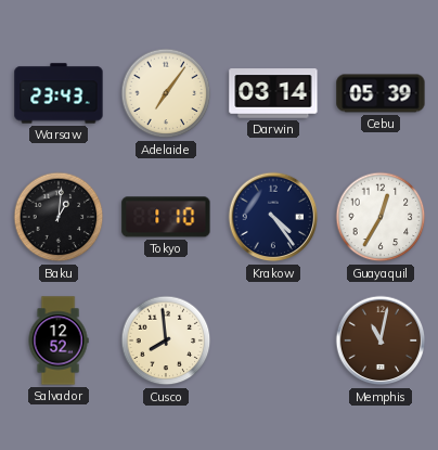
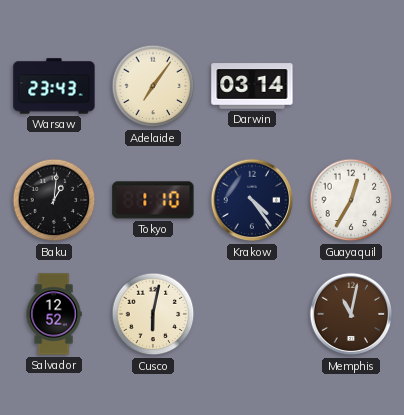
Cebu: 05:39 -> none
Cusco: 7:59 -> 6:02
